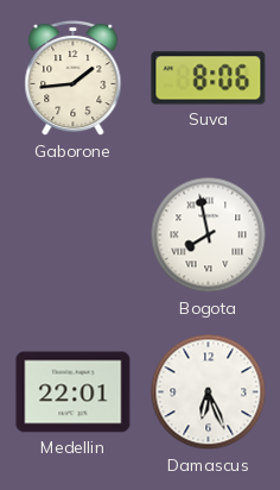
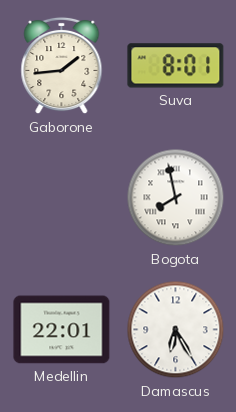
Suva: 8:06 -> 8:01
Damascus: 6:26 -> 6:25
